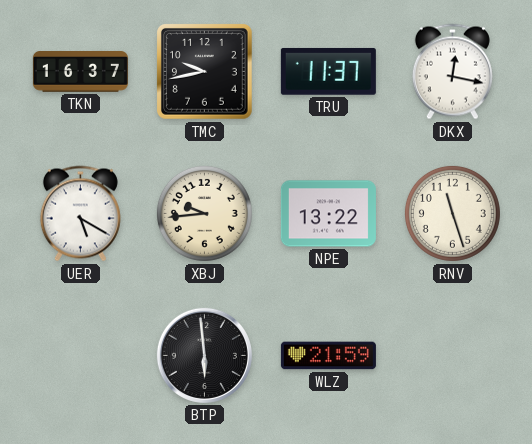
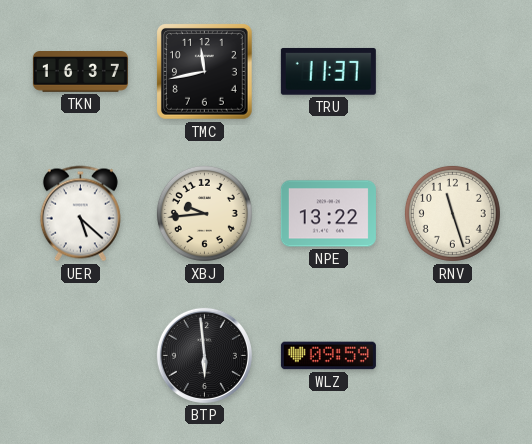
TMC: 9:43 -> 11:43
DKX: 12:17 -> none
UER: 5:20 -> 5:22
WLZ: 21:59 -> 09:59
